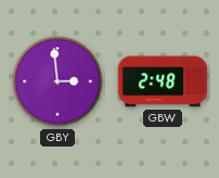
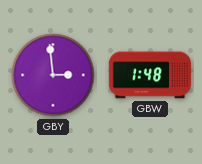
GBW: 2:48 -> 1:48
